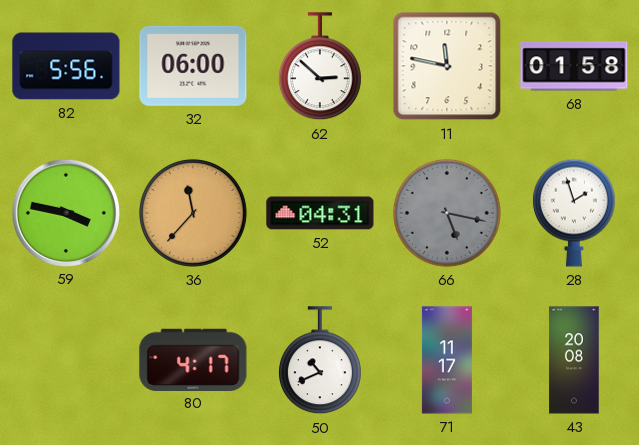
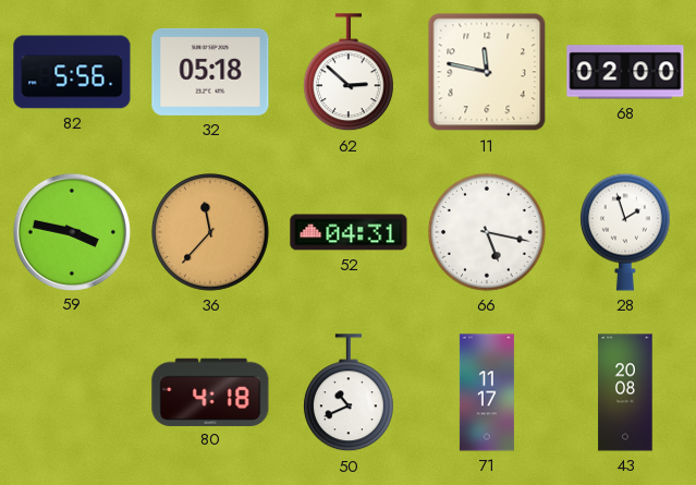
32: 06:00 -> 05:18
68: 01:58 -> 02:00
66 dial: grey -> white
80: 4:17 -> 4:18
